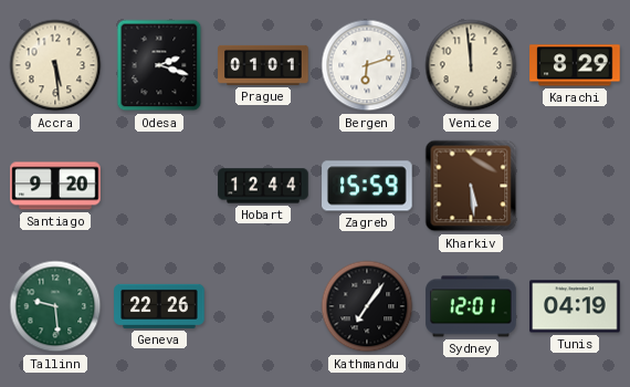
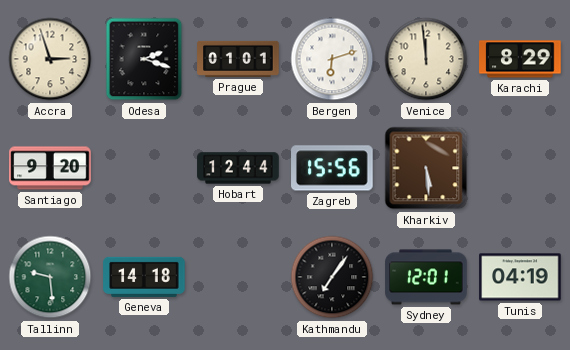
Accra: 5:29 -> 2:57
Zagreb: 15:59 -> 15:56
Geneva: 22:26 -> 14:18
